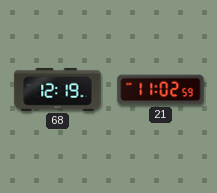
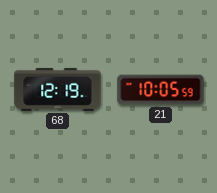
21: 11:02 -> 10:05
